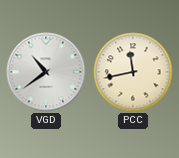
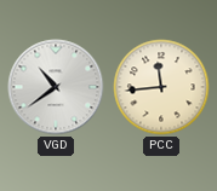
PCC: 11:43 -> 11:44
